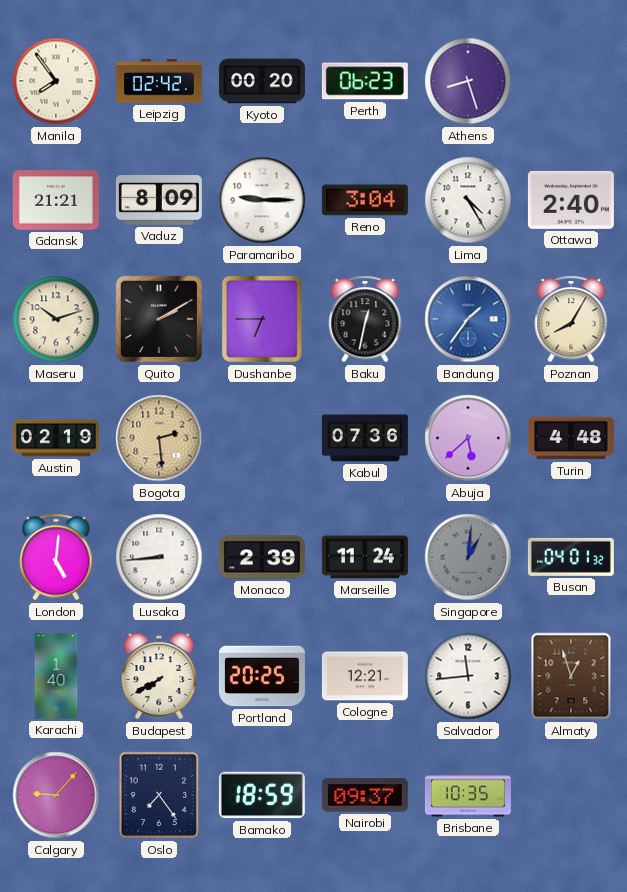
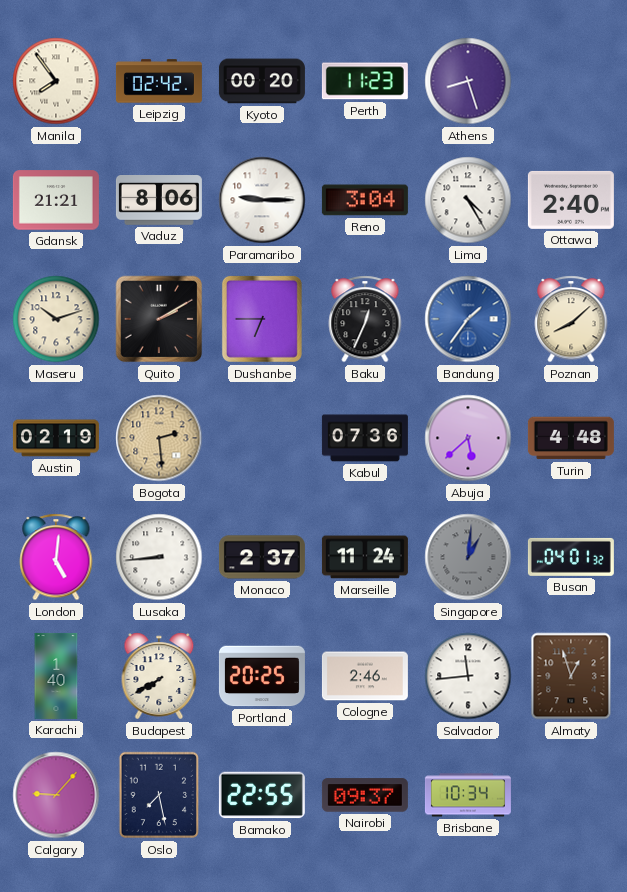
Perth: 06:23 -> 11:23
Vaduz: 8:09 -> 8:06
Baku: 12:32 -> 12:34
Poznan: 8:05 -> 8:08
Monaco: 2:39 -> 2:37
Cologne: 12:21 -> 2:46
Oslo: 7:24 -> 7:28
Bamako: 18:59 -> 22:55
Brisbane: 10:35 -> 10:34
